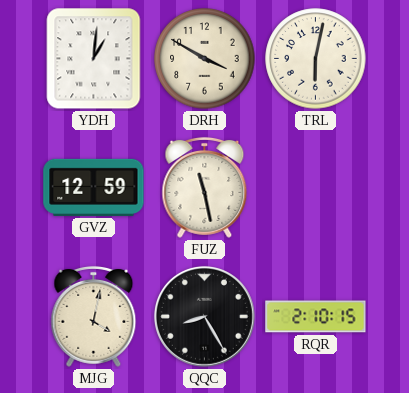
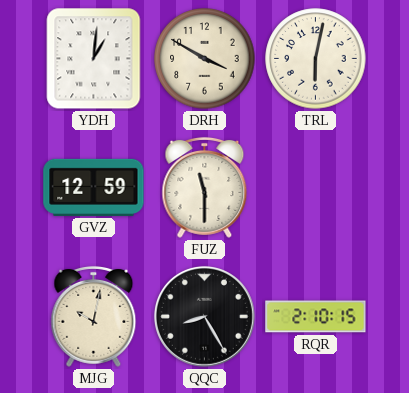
FUZ: 11:28 -> 11:30
MJG: 4:02 -> 10:02
